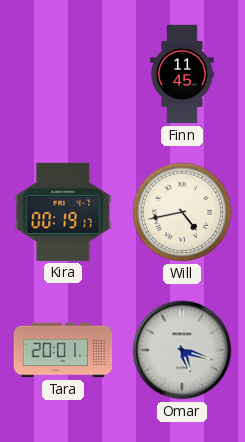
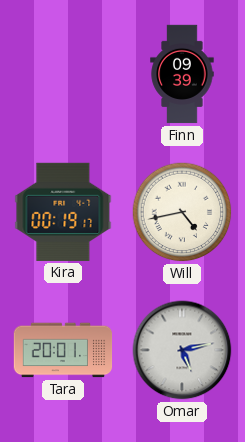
Finn: 11:45 -> 09:39
Omar: 5:18 -> 5:13
